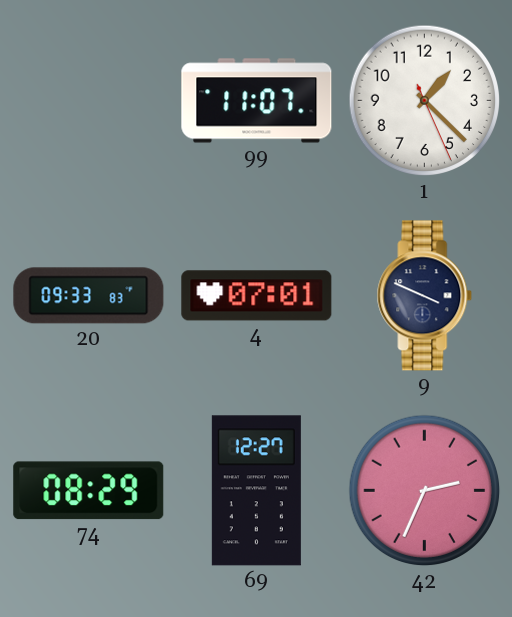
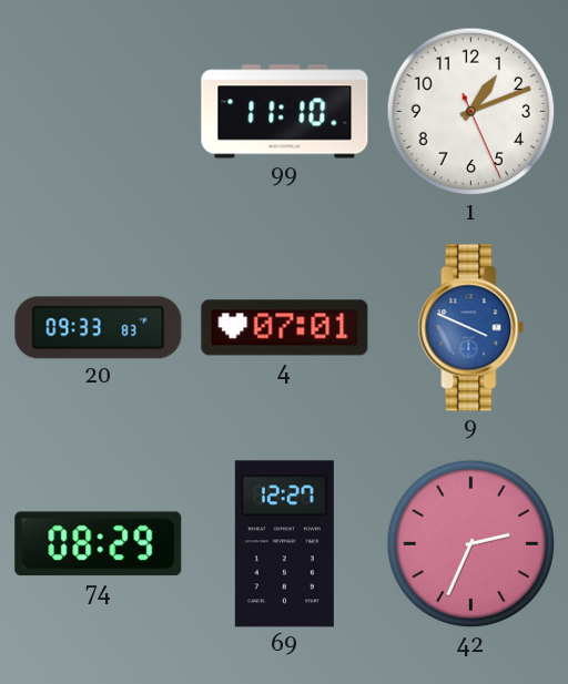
99: 11:07 -> 11:10
1: 1:22 -> 1:11
9 dial: navy -> blue
